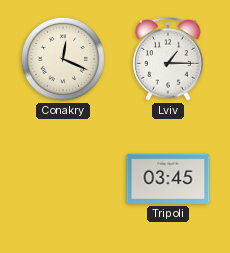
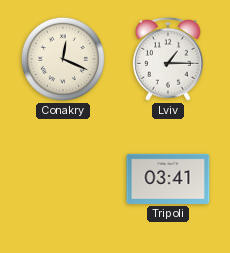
Tripoli: 03:45 -> 03:41
